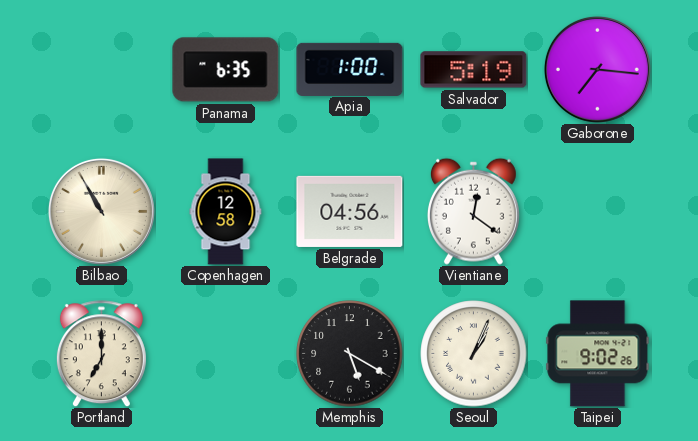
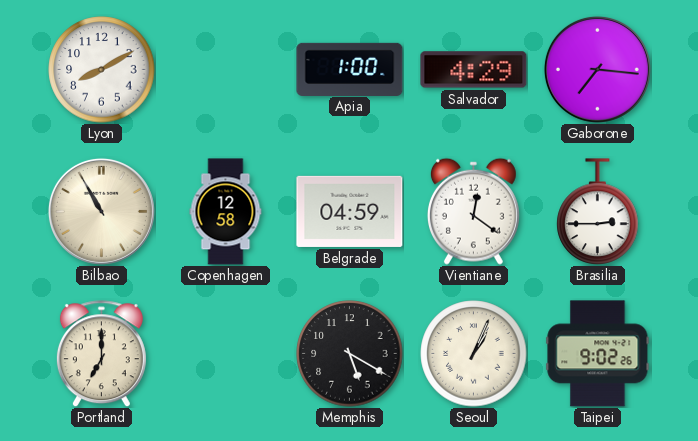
Lyon: none -> 8:10
Panama: 6:35 -> none
Salvador: 5:19 -> 4:29
Belgrade: 04:56 -> 04:59
Brasilia: none -> 2:45
